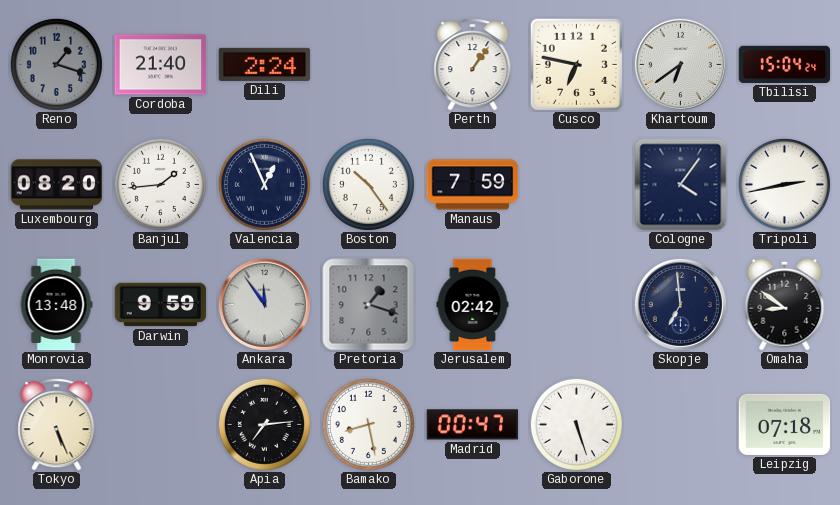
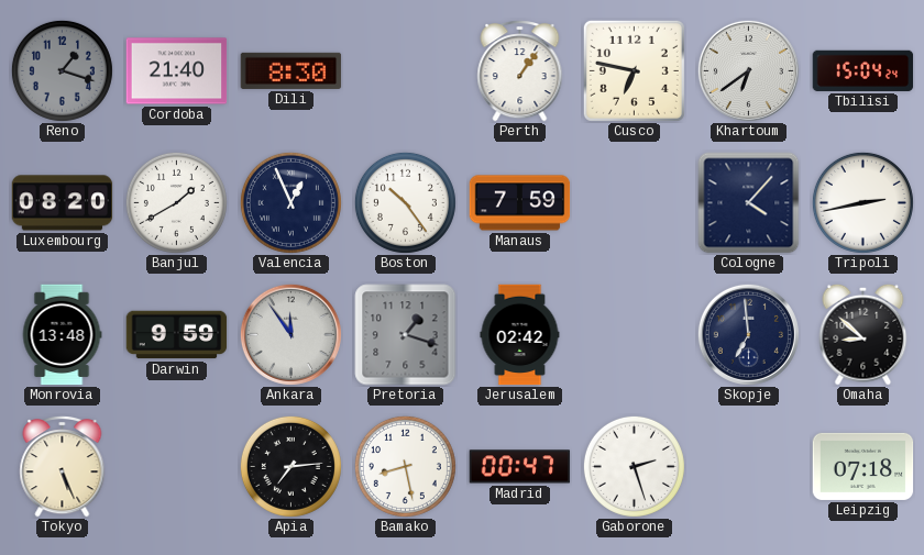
Dili: 2:24 -> 8:30
Banjul: 1:44 -> 1:40
Cologne: 4:06 -> 4:07
Omaha: 8:51 -> 8:52
Gaborone: 5:27 -> 2:27
